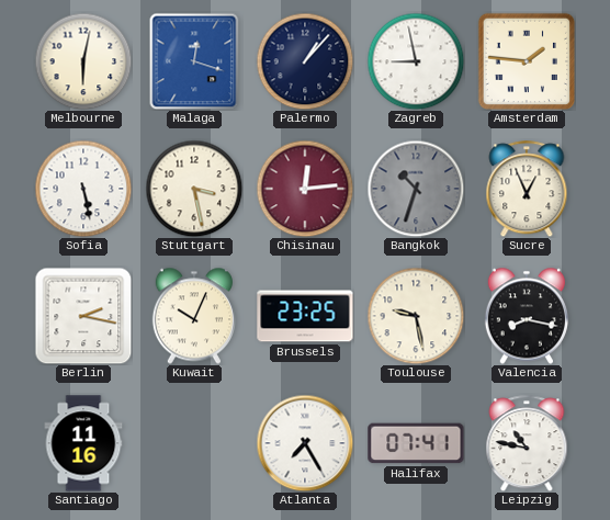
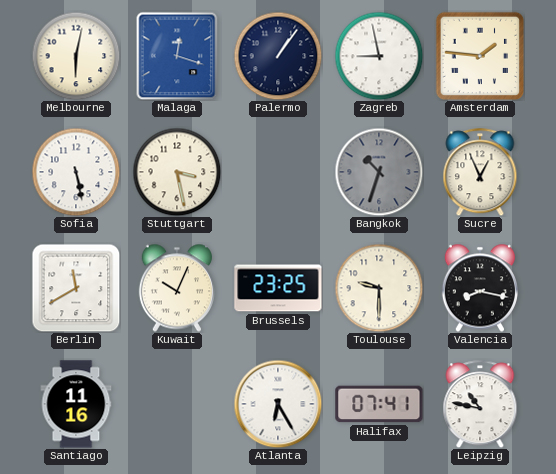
Palermo: 1:07 -> 1:06
Chisinau: 12:14 -> none
Berlin: 2:17 -> 11:40
Toulouse: 9:28 -> 9:30
Atlanta: 7:25 -> 6:25
